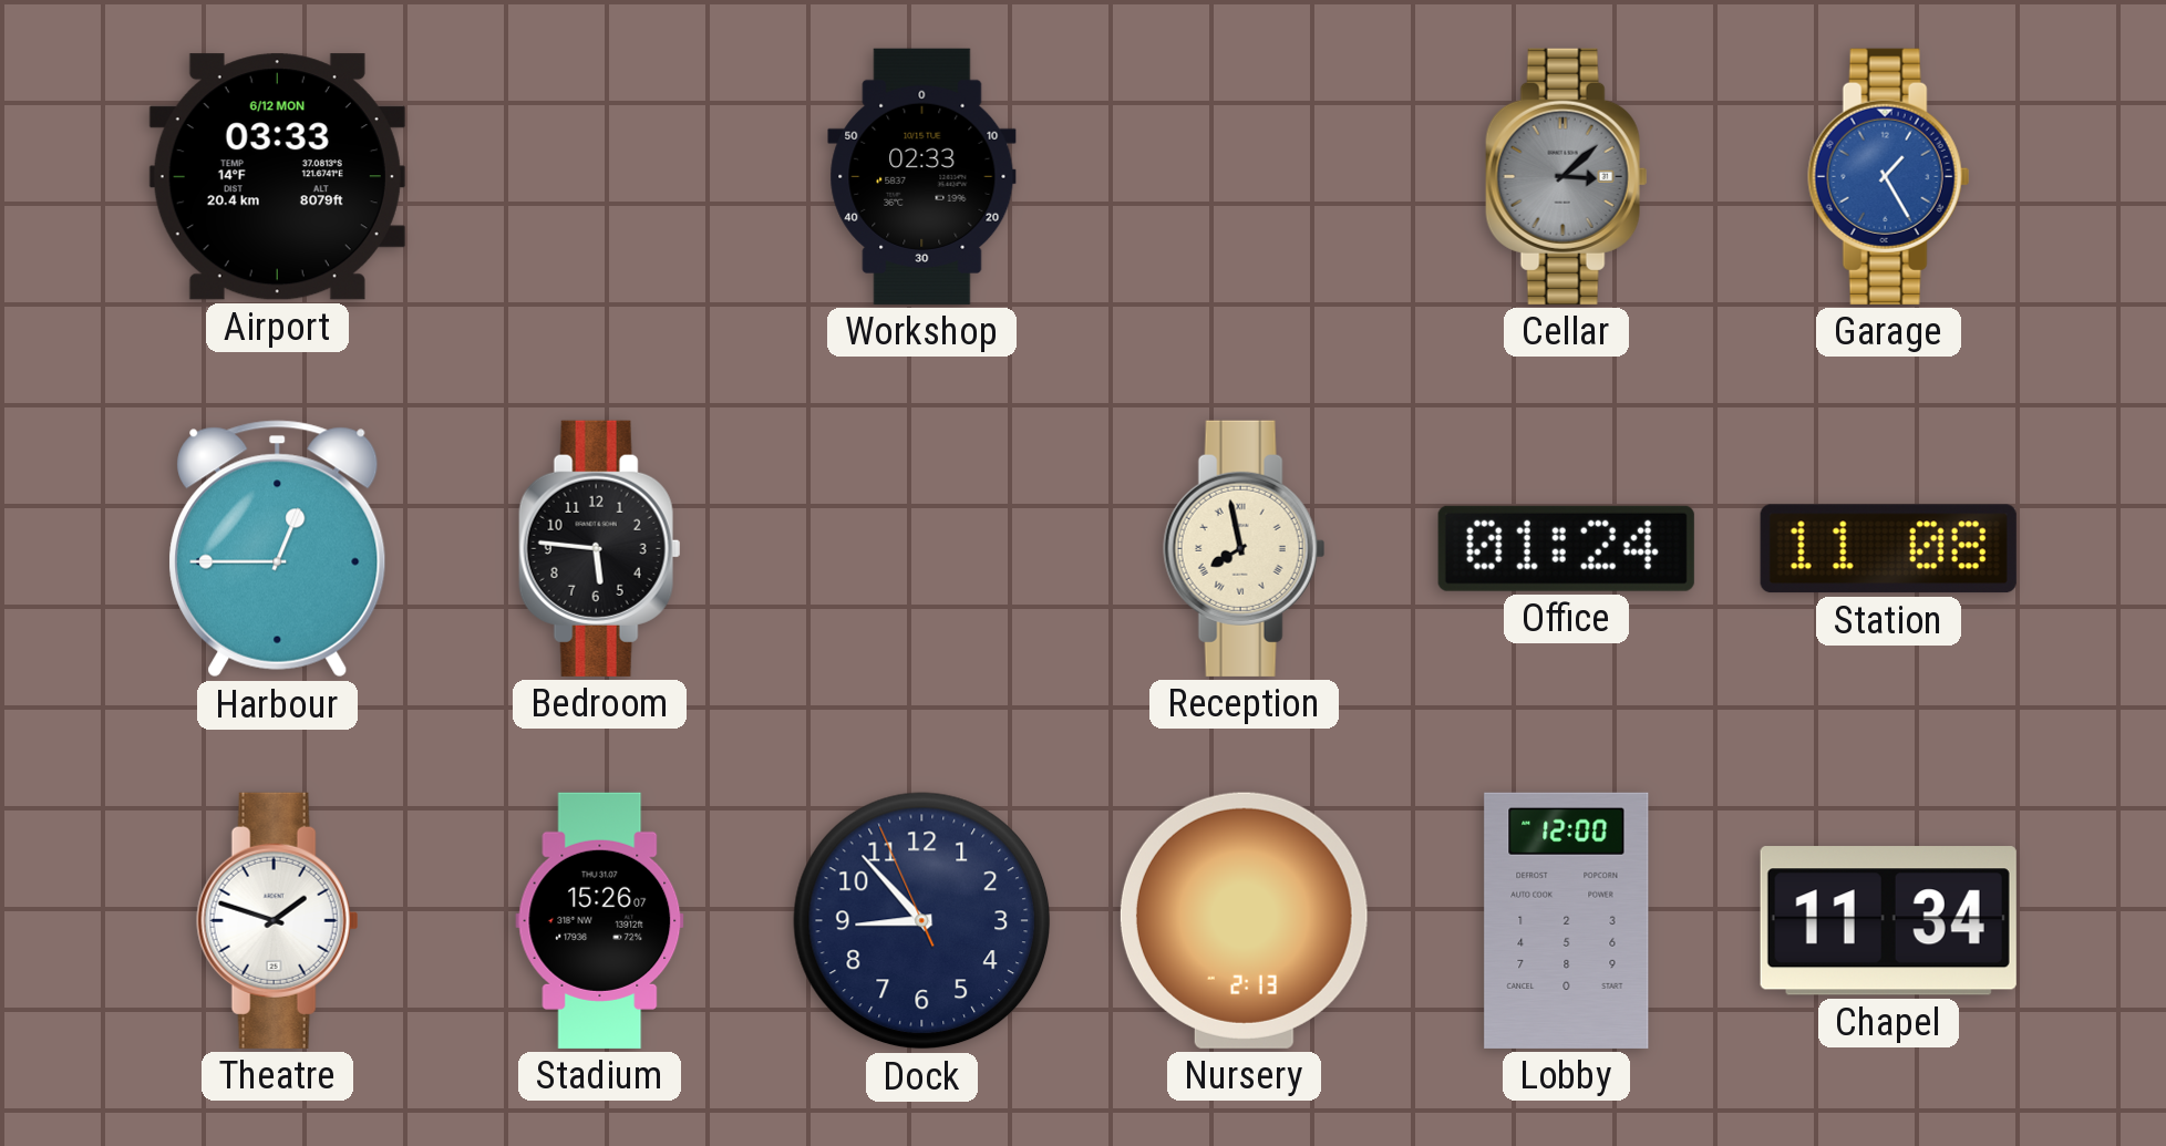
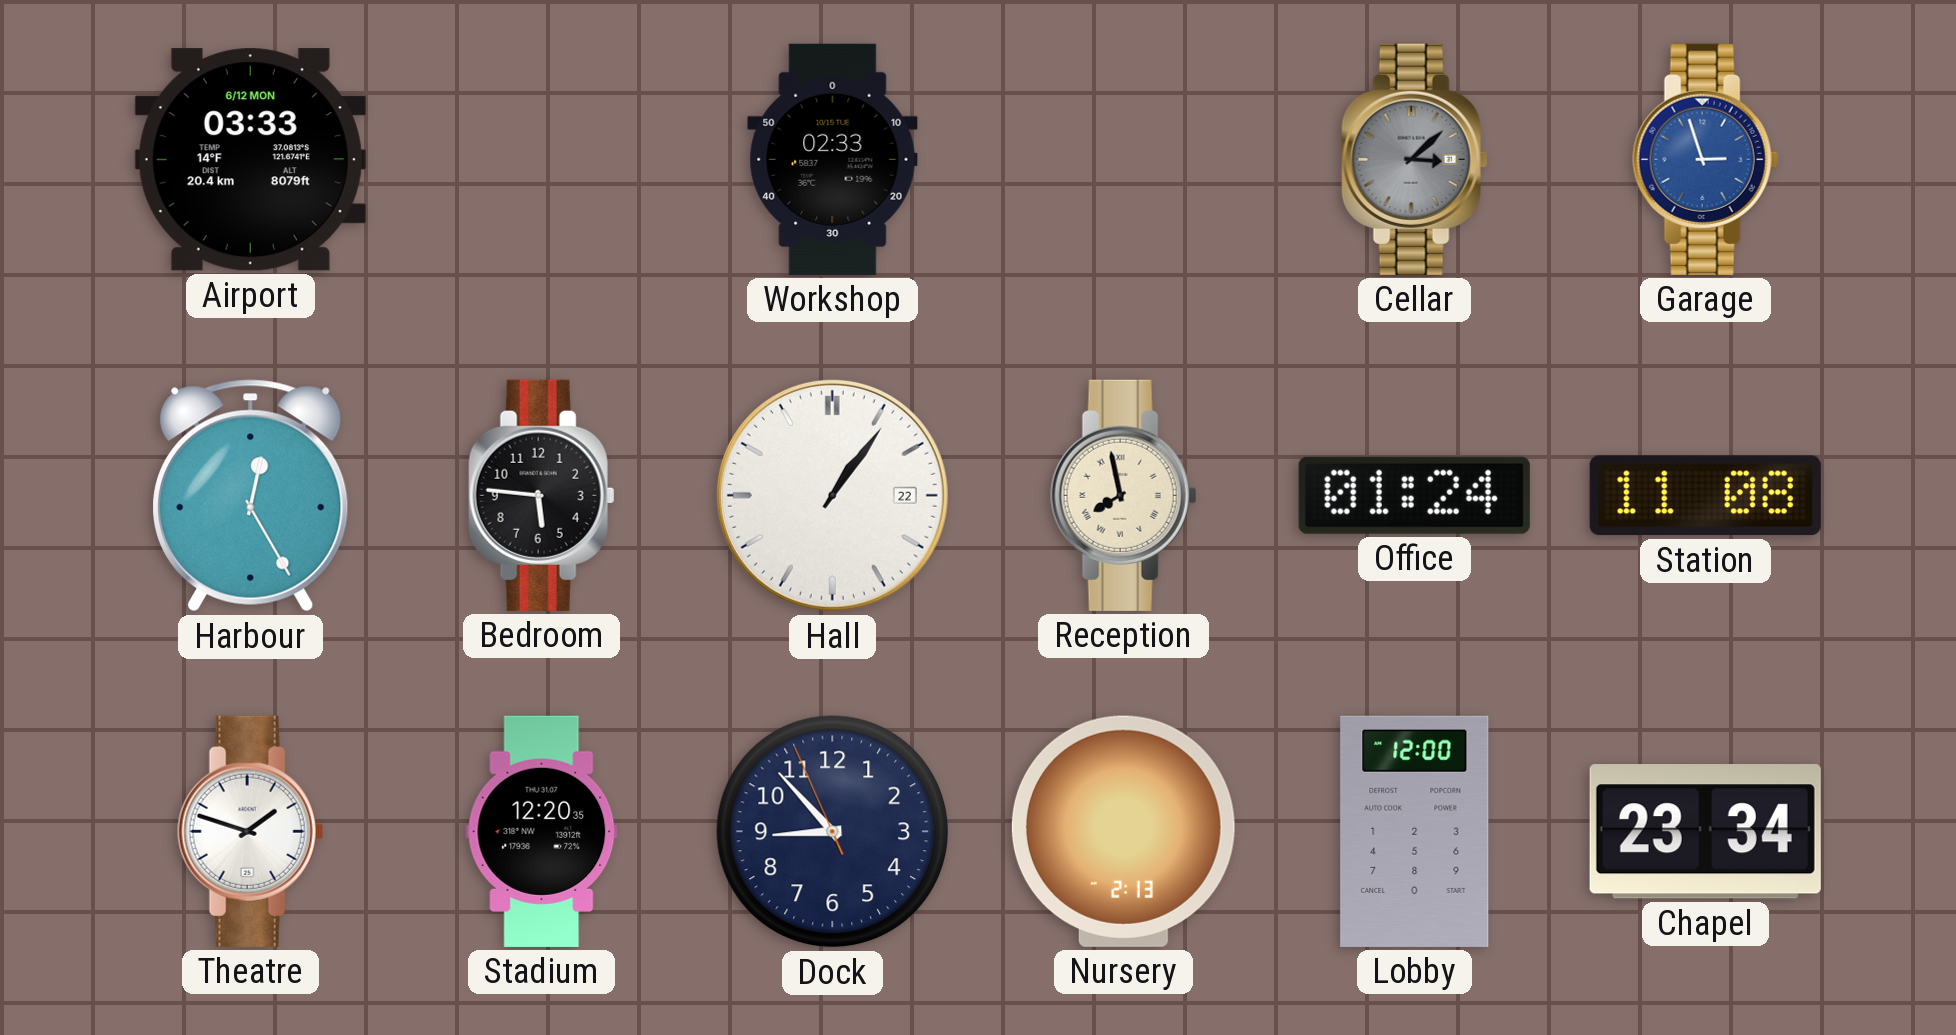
Garage: 1:25 -> 2:57
Harbour: 12:45 -> 12:25
Hall: none -> 1:06
Stadium: 15:26 -> 12:20
Chapel: 11:34 -> 23:34
